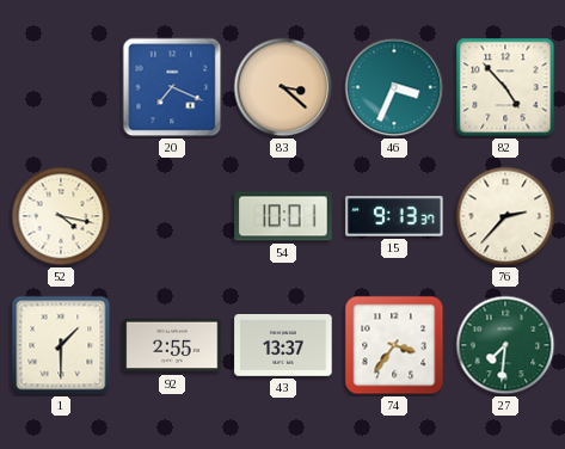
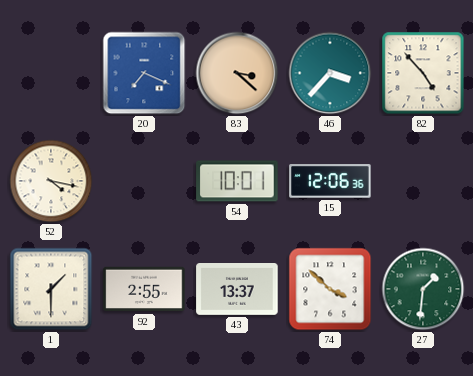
46: 3:34 -> 3:37
15: 9:13 -> 12:06
76: 2:37 -> none
74: 3:36 -> 3:52
27: 7:31 -> 1:31
